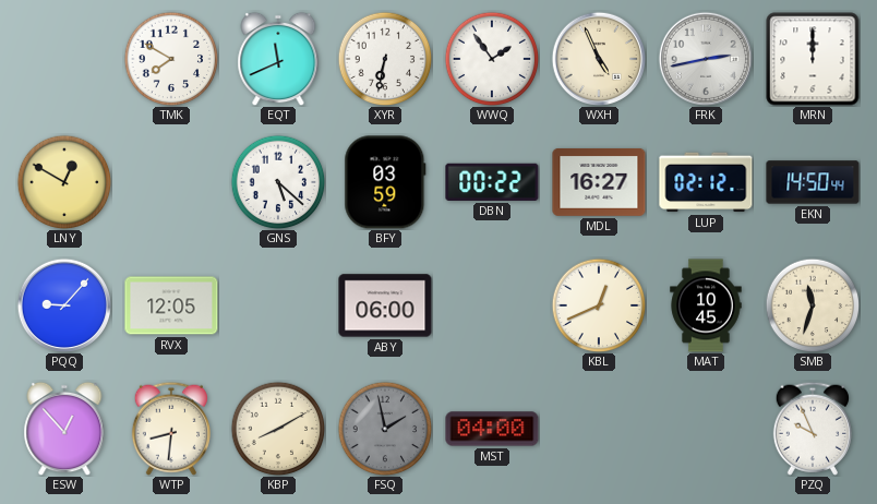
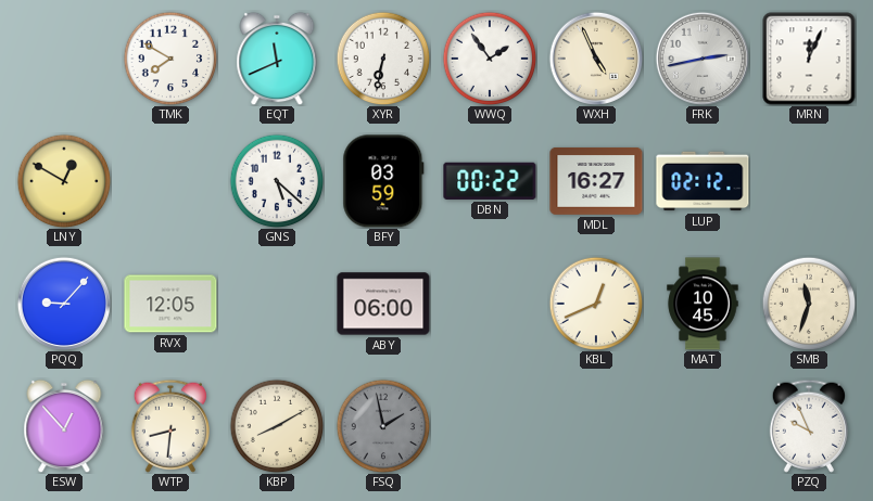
MRN: 12:00 -> 12:04
EKN: 14:50 -> none
MST: 04:00 -> none
